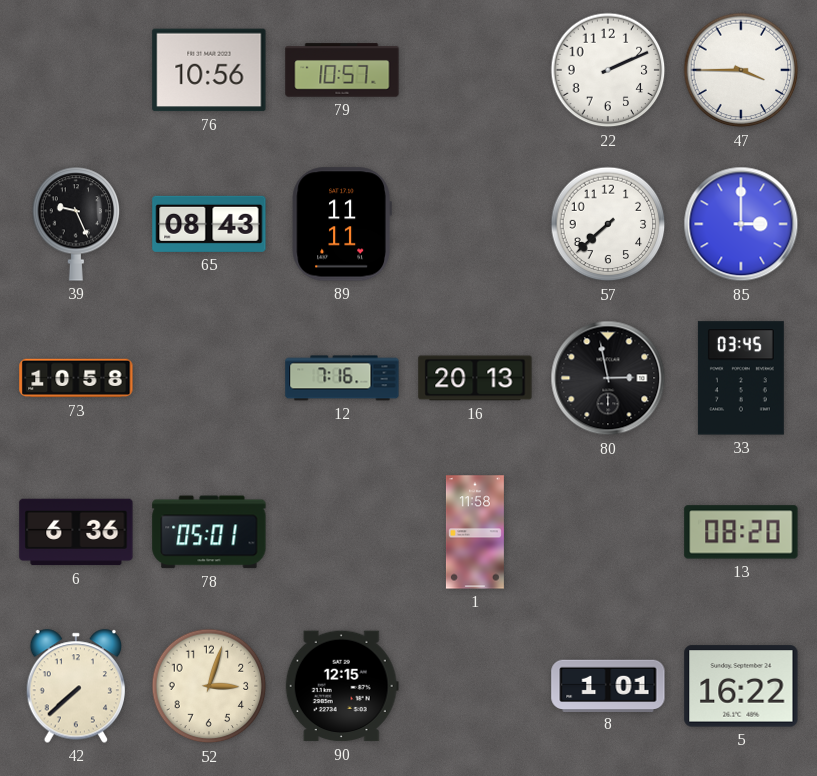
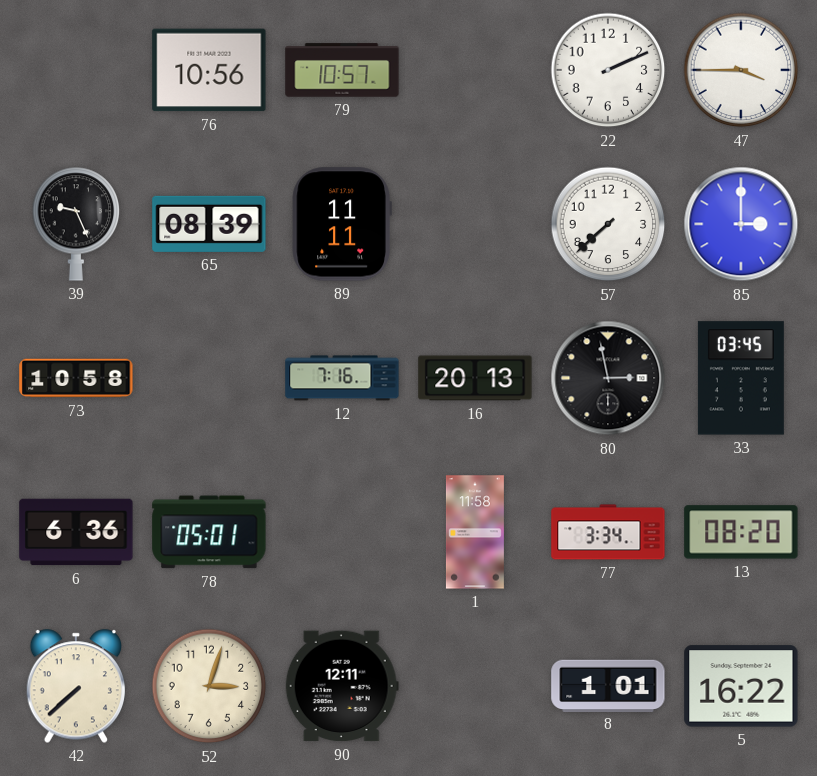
65: 08:43 -> 08:39
77: none -> 3:34
90: 12:15 -> 12:11
